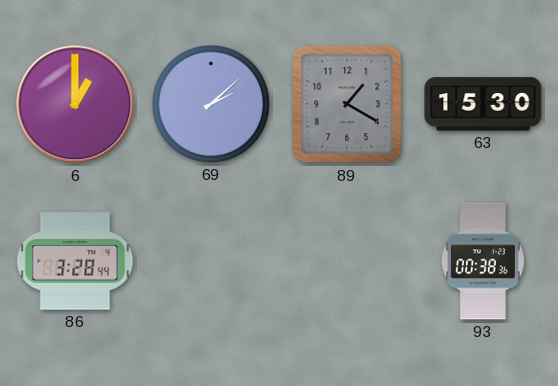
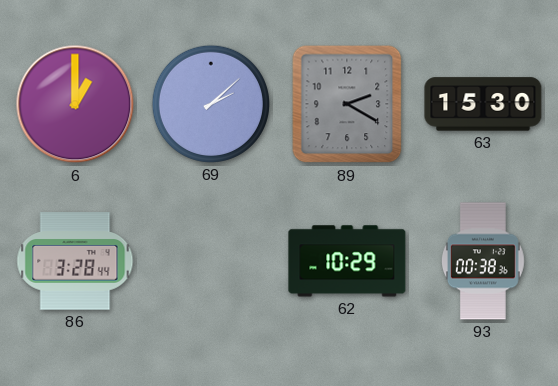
89: 1:20 -> 2:20
62: none -> 10:29
